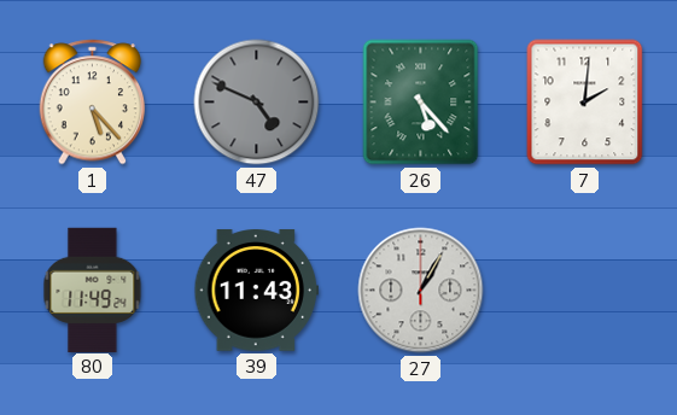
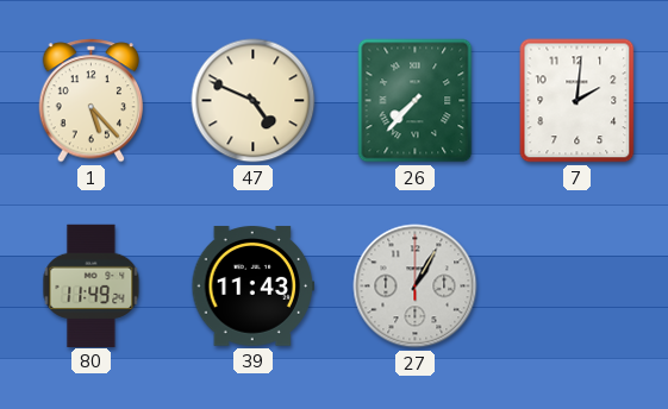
47 dial: grey -> cream
26: 5:23 -> 7:37
